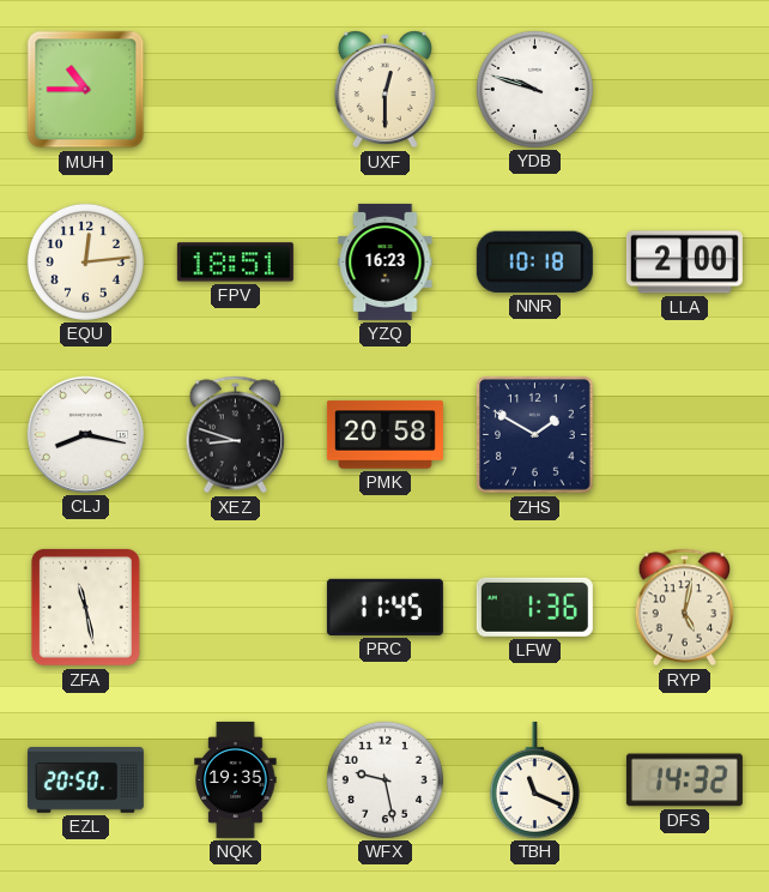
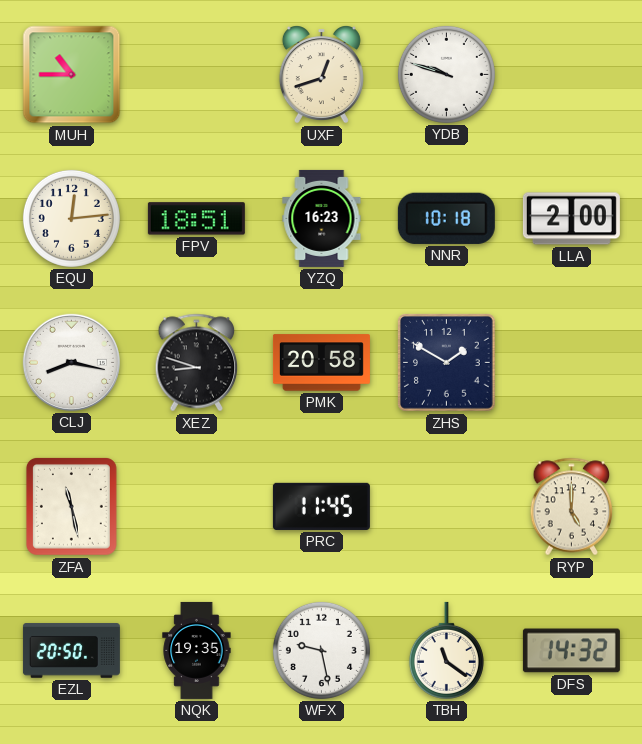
UXF: 12:30 -> 12:42
LFW: 1:36 -> none
RYP: 5:02 -> 5:00
TBH: 11:19 -> 11:21
